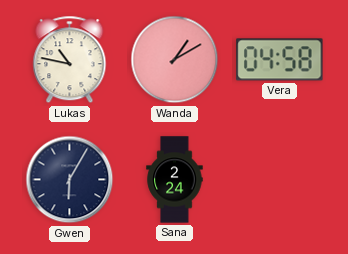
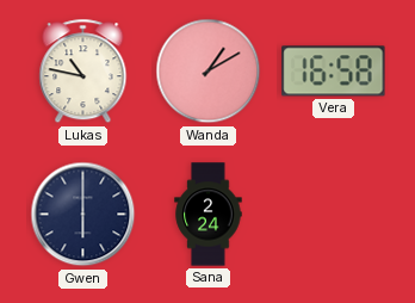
Vera: 04:58 -> 16:58
Gwen: 6:05 -> 6:00
